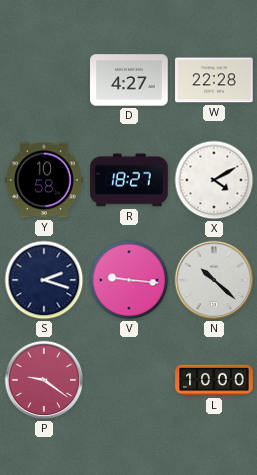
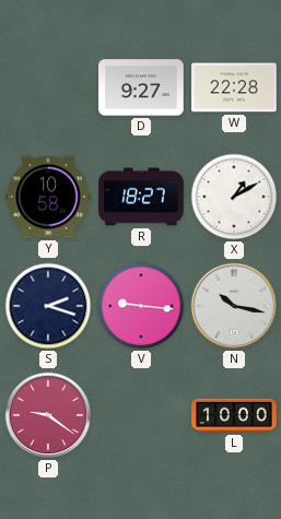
D: 4:27 -> 9:27
X: 4:10 -> 1:10
N: 10:22 -> 10:17
